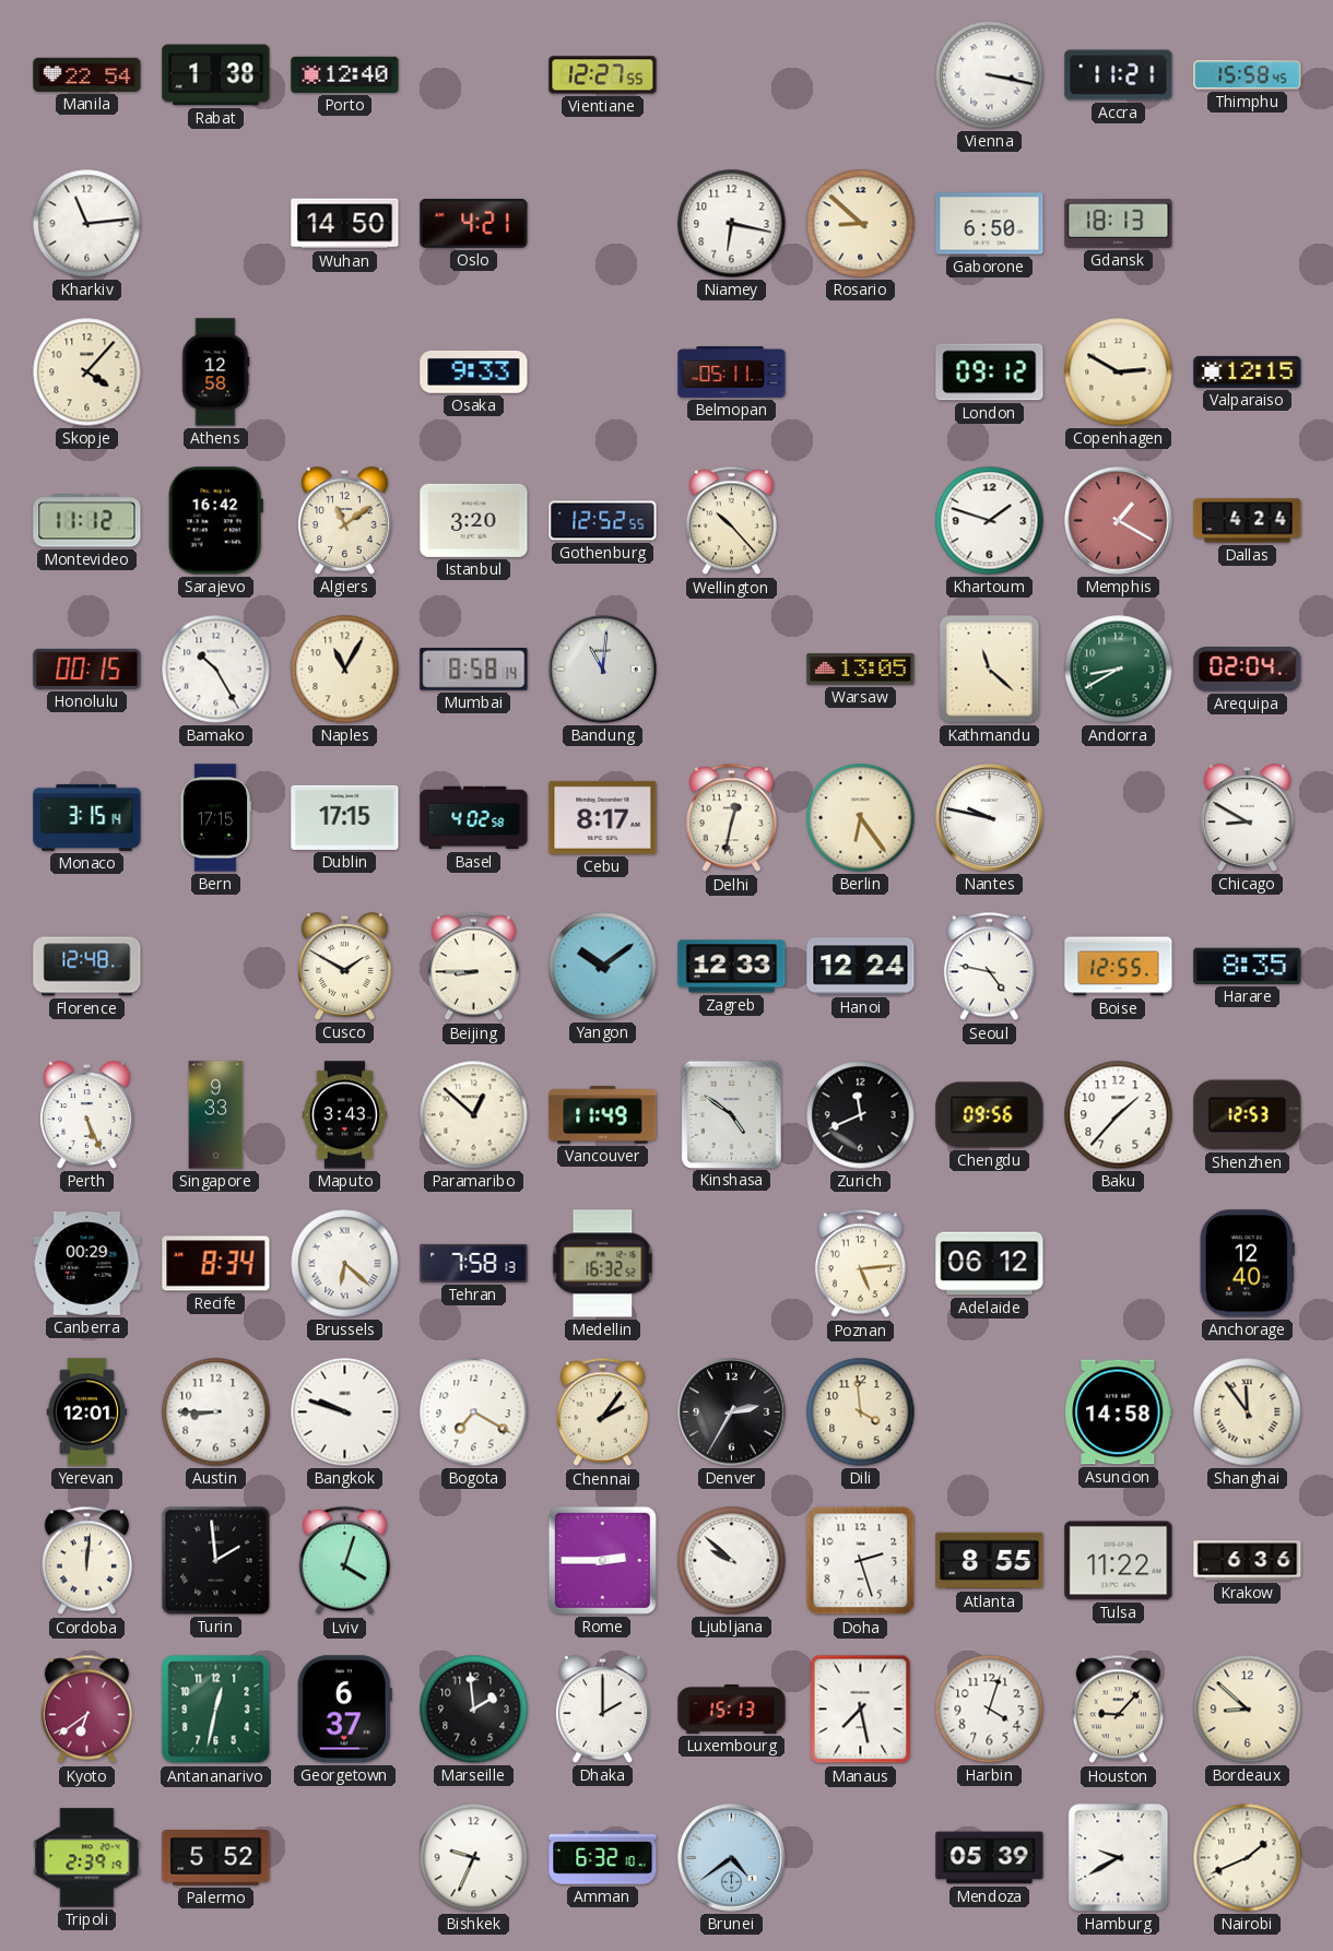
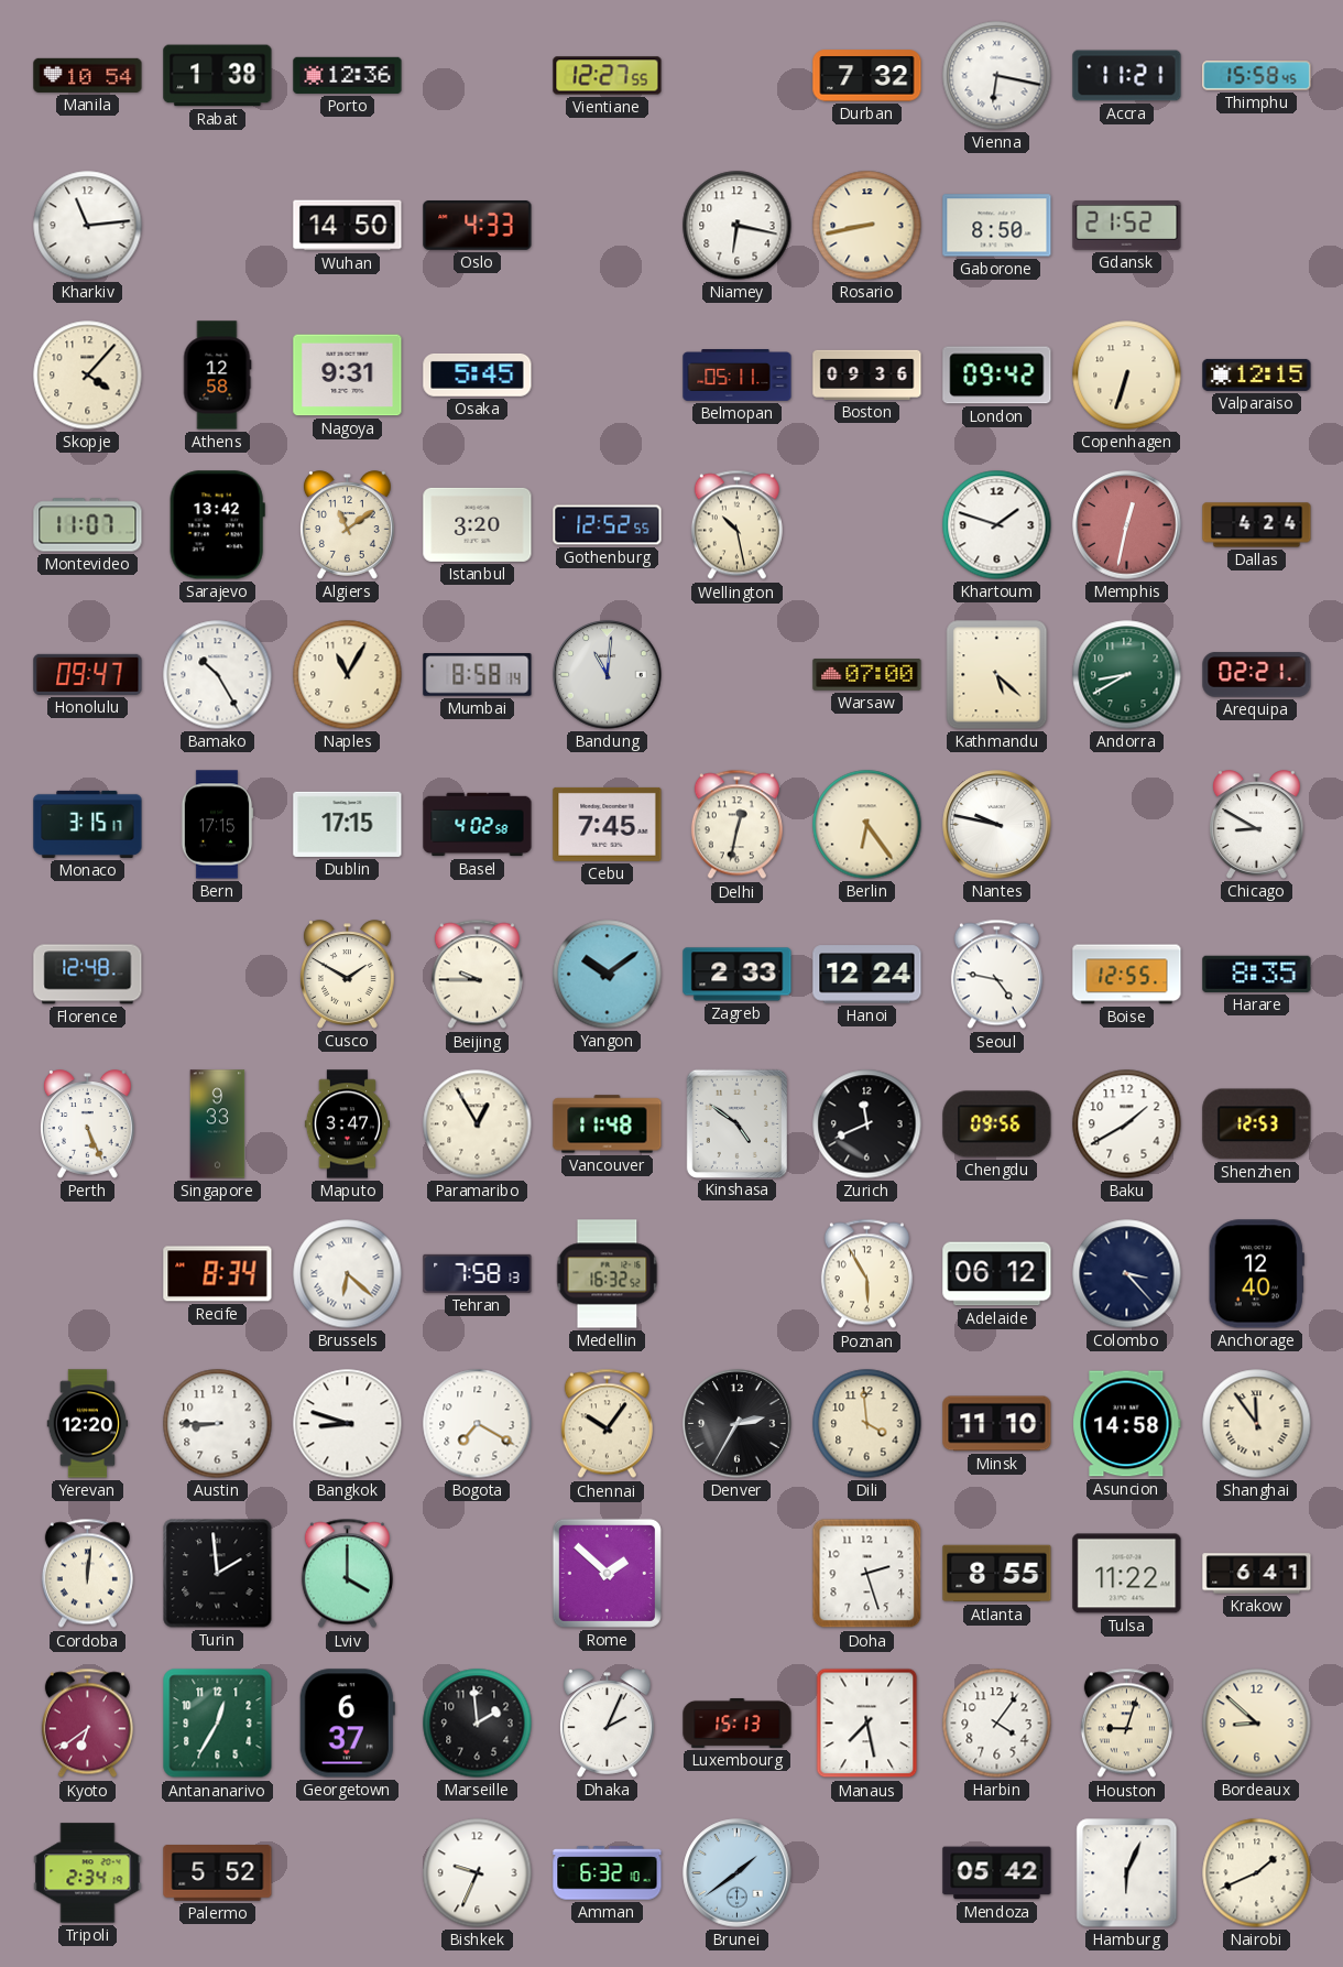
Manila: 22:54 -> 10:54
Porto: 12:40 -> 12:36
Durban: none -> 7:32
Vienna: 3:17 -> 6:17
Oslo: 4:21 -> 4:33
Rosario: 8:52 -> 8:43
Gaborone: 6:50 -> 8:50
Gdansk: 18:13 -> 21:52
Nagoya: none -> 9:31
Osaka: 9:33 -> 5:45
Boston: none -> 09:36
London: 09:12 -> 09:42
Copenhagen: 2:50 -> 6:33
Montevideo: 11:12 -> 11:07
Sarajevo: 16:42 -> 13:42
Wellington: 10:23 -> 10:28
Memphis: 1:20 -> 12:32
Honolulu: 00:15 -> 09:47
Warsaw: 13:05 -> 07:00
Kathmandu: 11:22 -> 5:22
Arequipa: 02:04 -> 02:21
Monaco: 3:15:14 -> 3:15:17
Cebu: 8:17 -> 7:45
Beijing: 8:45 -> 9:45
Zagreb: 12:33 -> 2:33
Maputo: 3:43 -> 3:47
Paramaribo: 12:52 -> 12:55
Vancouver: 11:49 -> 11:48
Baku: 1:37 -> 1:40
Canberra: 00:29 -> none
Poznan: 5:14 -> 5:55
Colombo: none -> 3:23
Yerevan: 12:01 -> 12:20
Bangkok: 9:48 -> 8:48
Chennai: 2:06 -> 10:06
Minsk: none -> 11:10
Lviv: 4:03 -> 4:00
Rome: 2:45 -> 1:52
Ljubljana: 9:52 -> none
Krakow: 6:36 -> 6:41
Antananarivo: 12:32 -> 12:35
Dhaka: 2:00 -> 2:04
Harbin: 4:03 -> 4:06
Houston: 9:07 -> 9:03
Tripoli: 2:39 -> 2:34
Brunei: 4:39 -> 1:39
Mendoza: 05:39 -> 05:42
Hamburg: 9:40 -> 6:04
